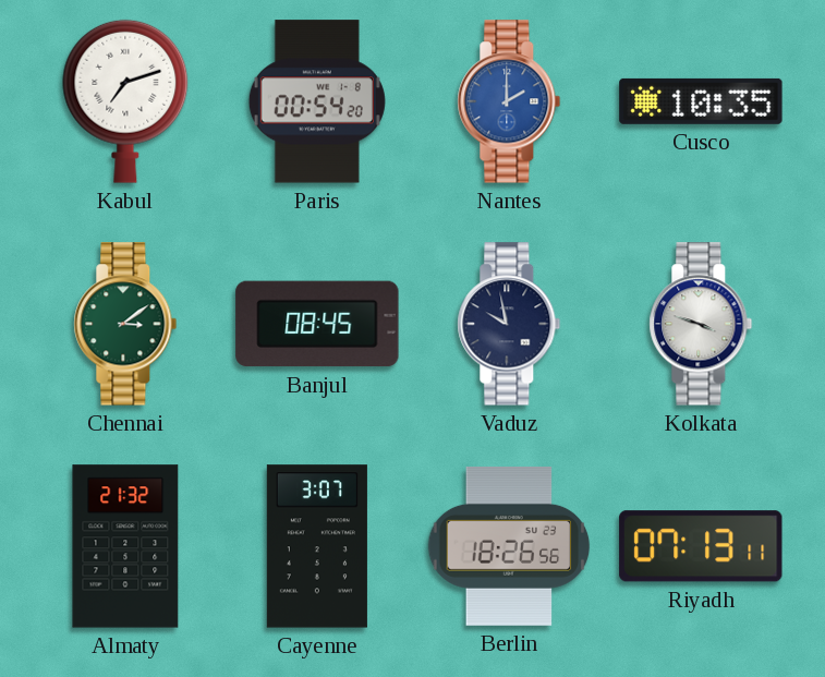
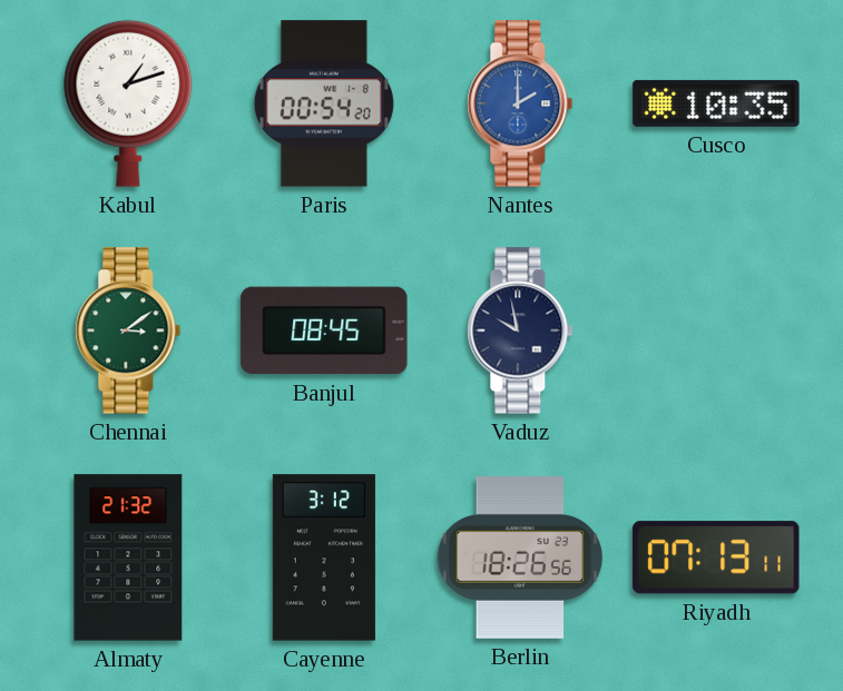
Kabul: 7:12 -> 1:12
Kolkata: 3:48 -> none
Cayenne: 3:07 -> 3:12
